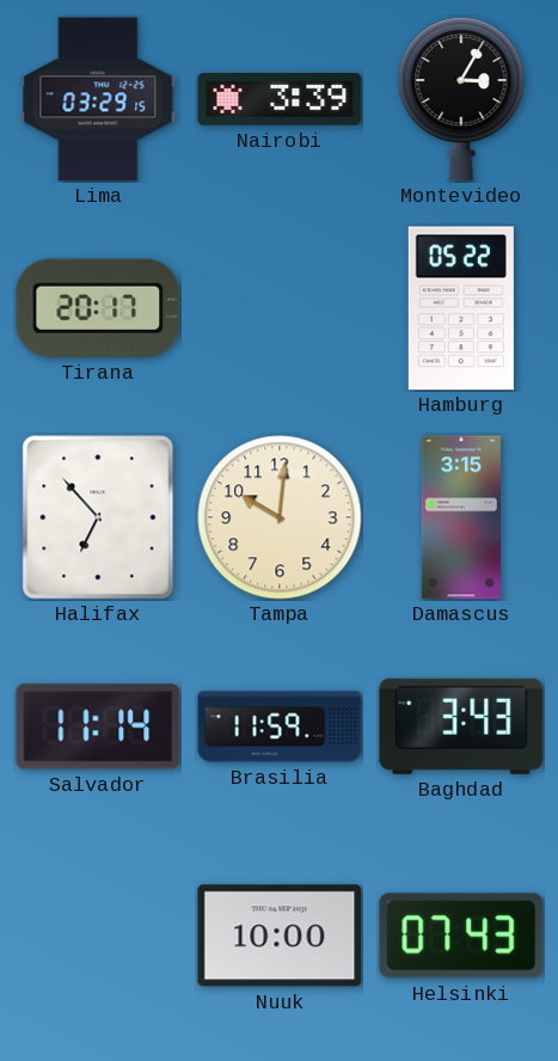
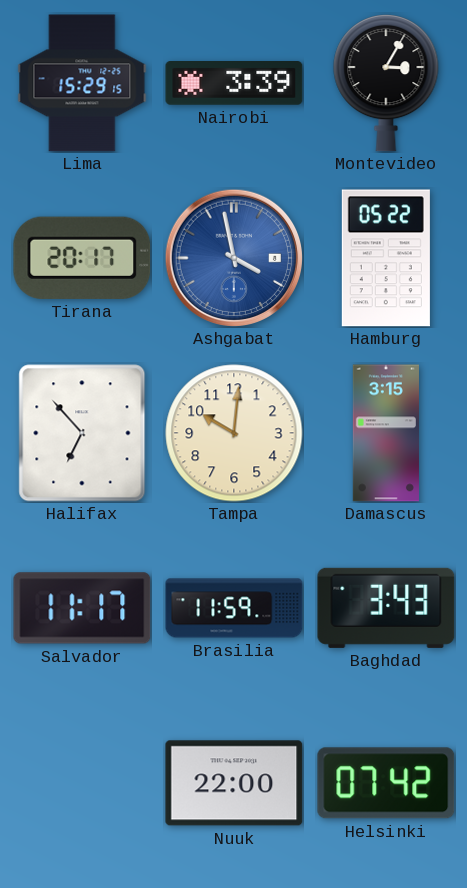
Lima: 03:29 -> 15:29
Ashgabat: none -> 3:58
Salvador: 11:14 -> 11:17
Nuuk: 10:00 -> 22:00
Helsinki: 07:43 -> 07:42
